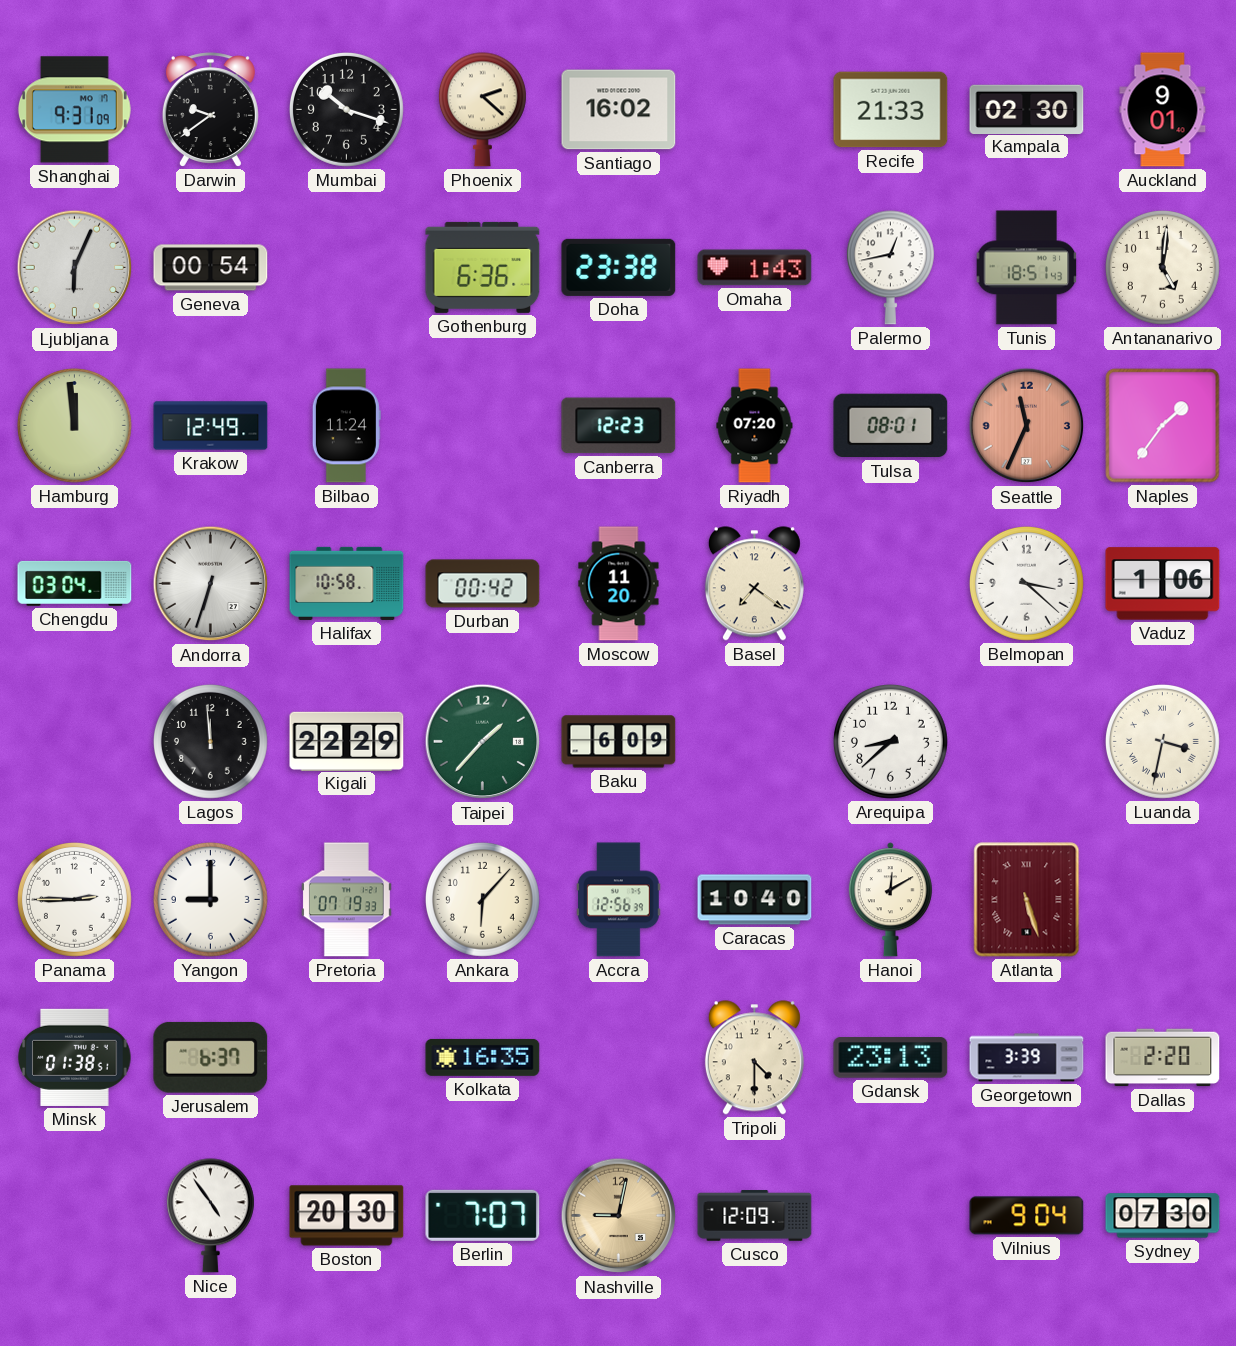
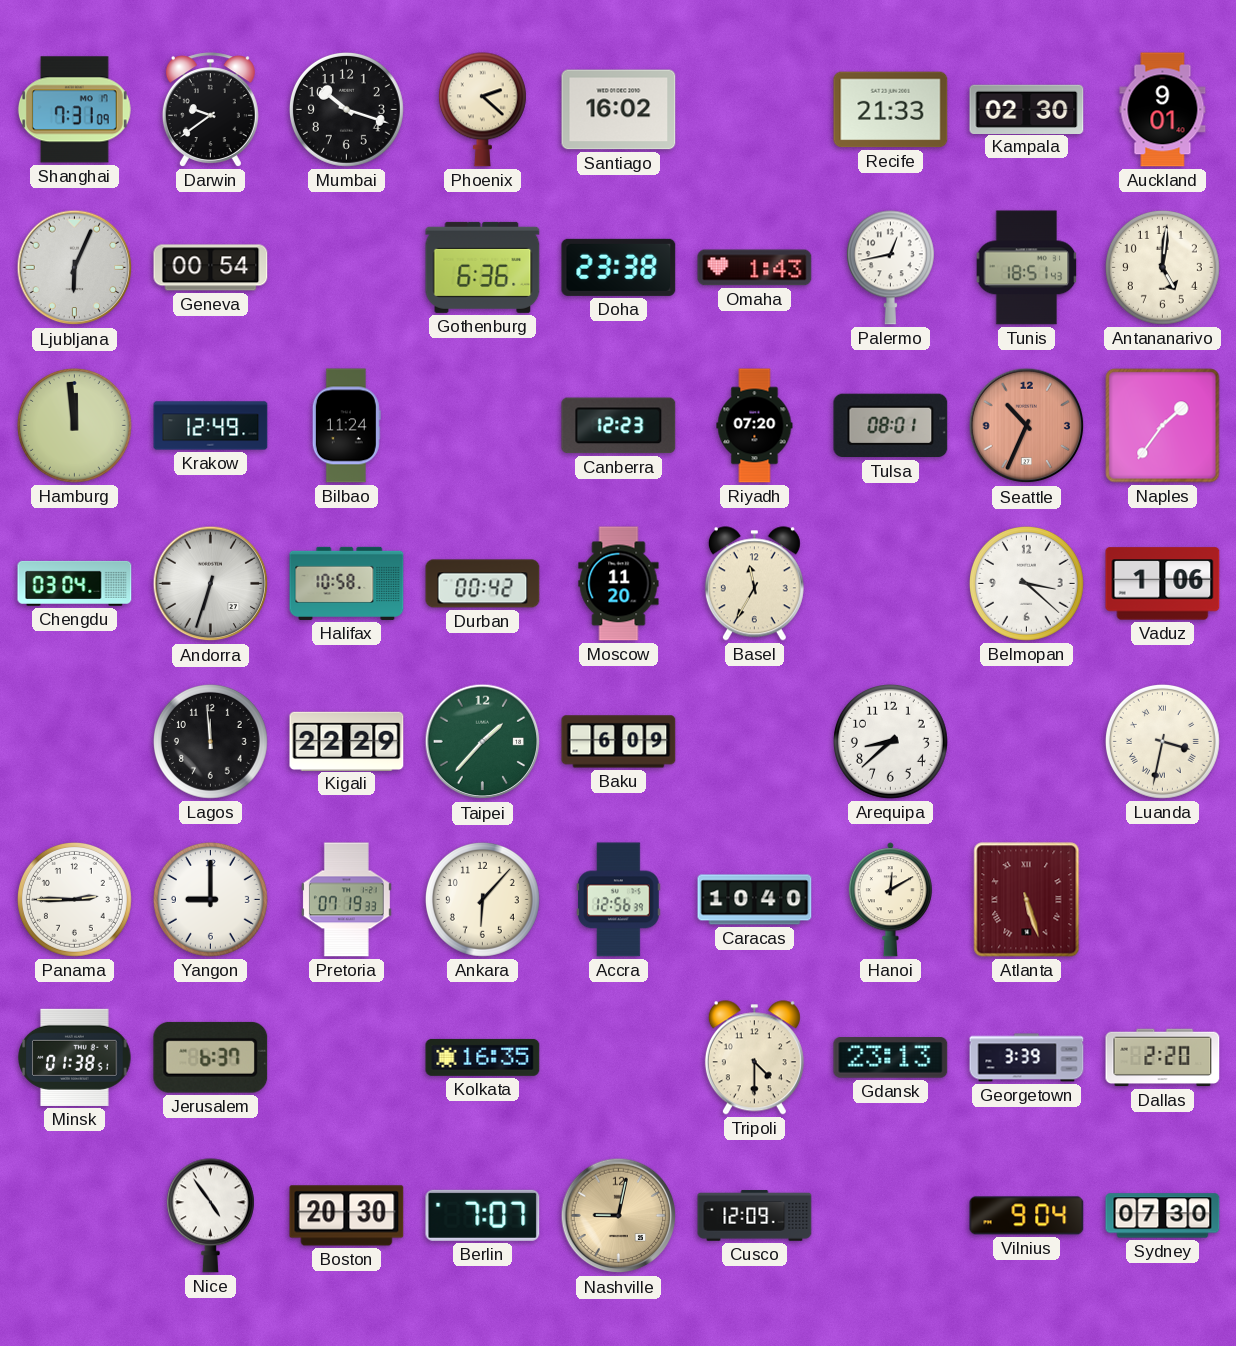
Shanghai: 9:31 -> 7:31
Seattle: 11:34 -> 10:34
Basel: 7:21 -> 11:35
